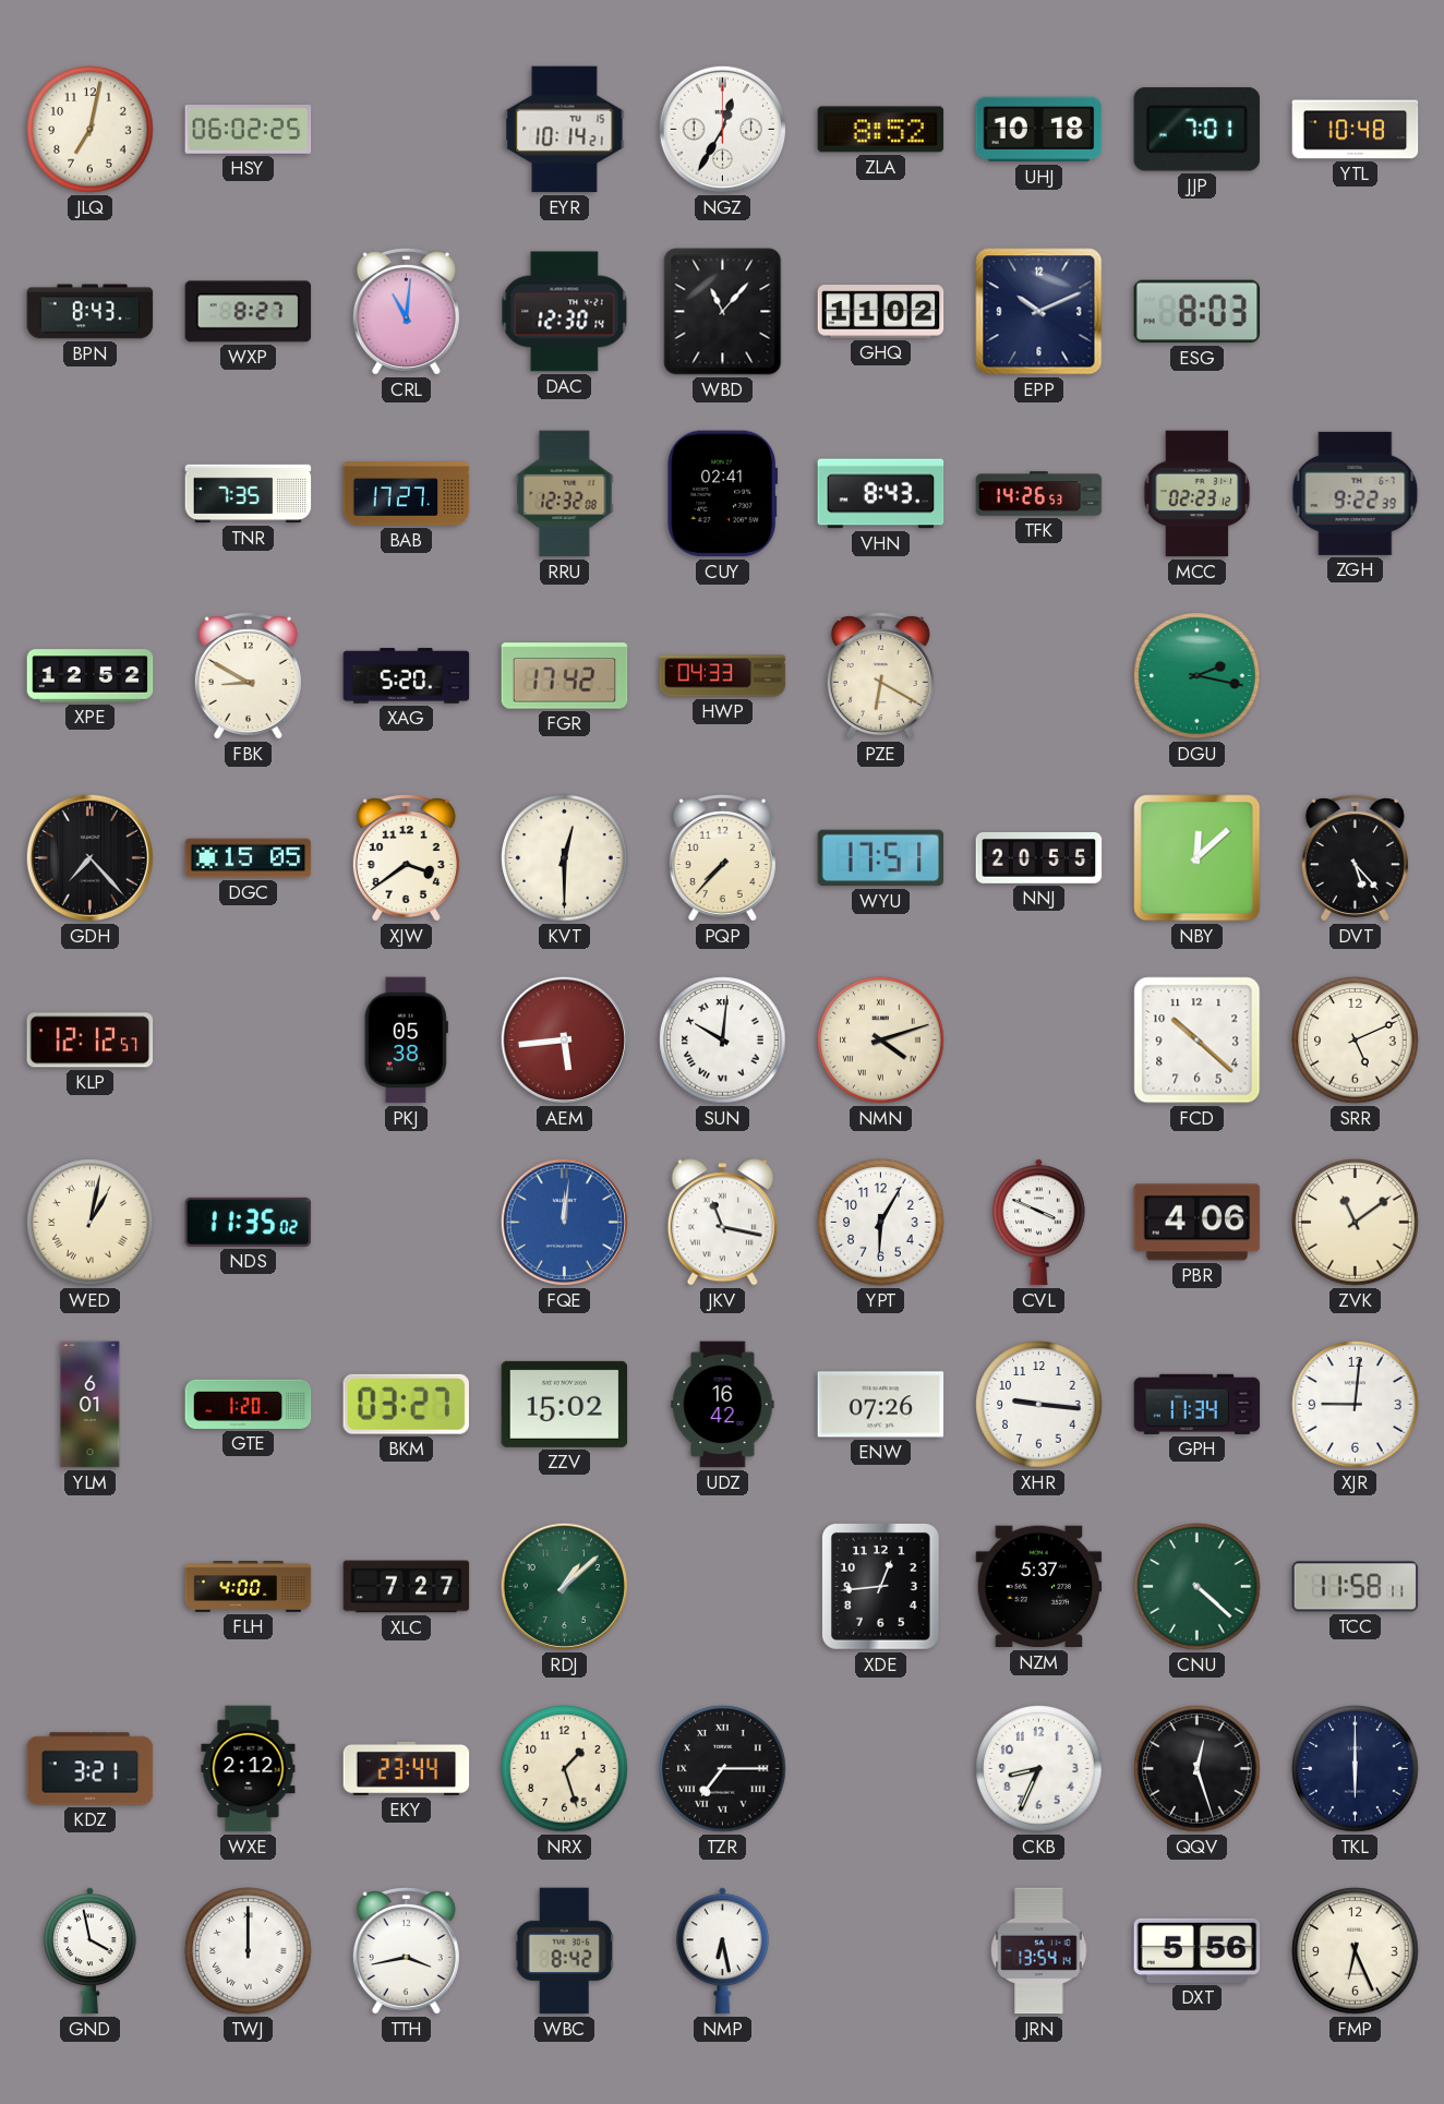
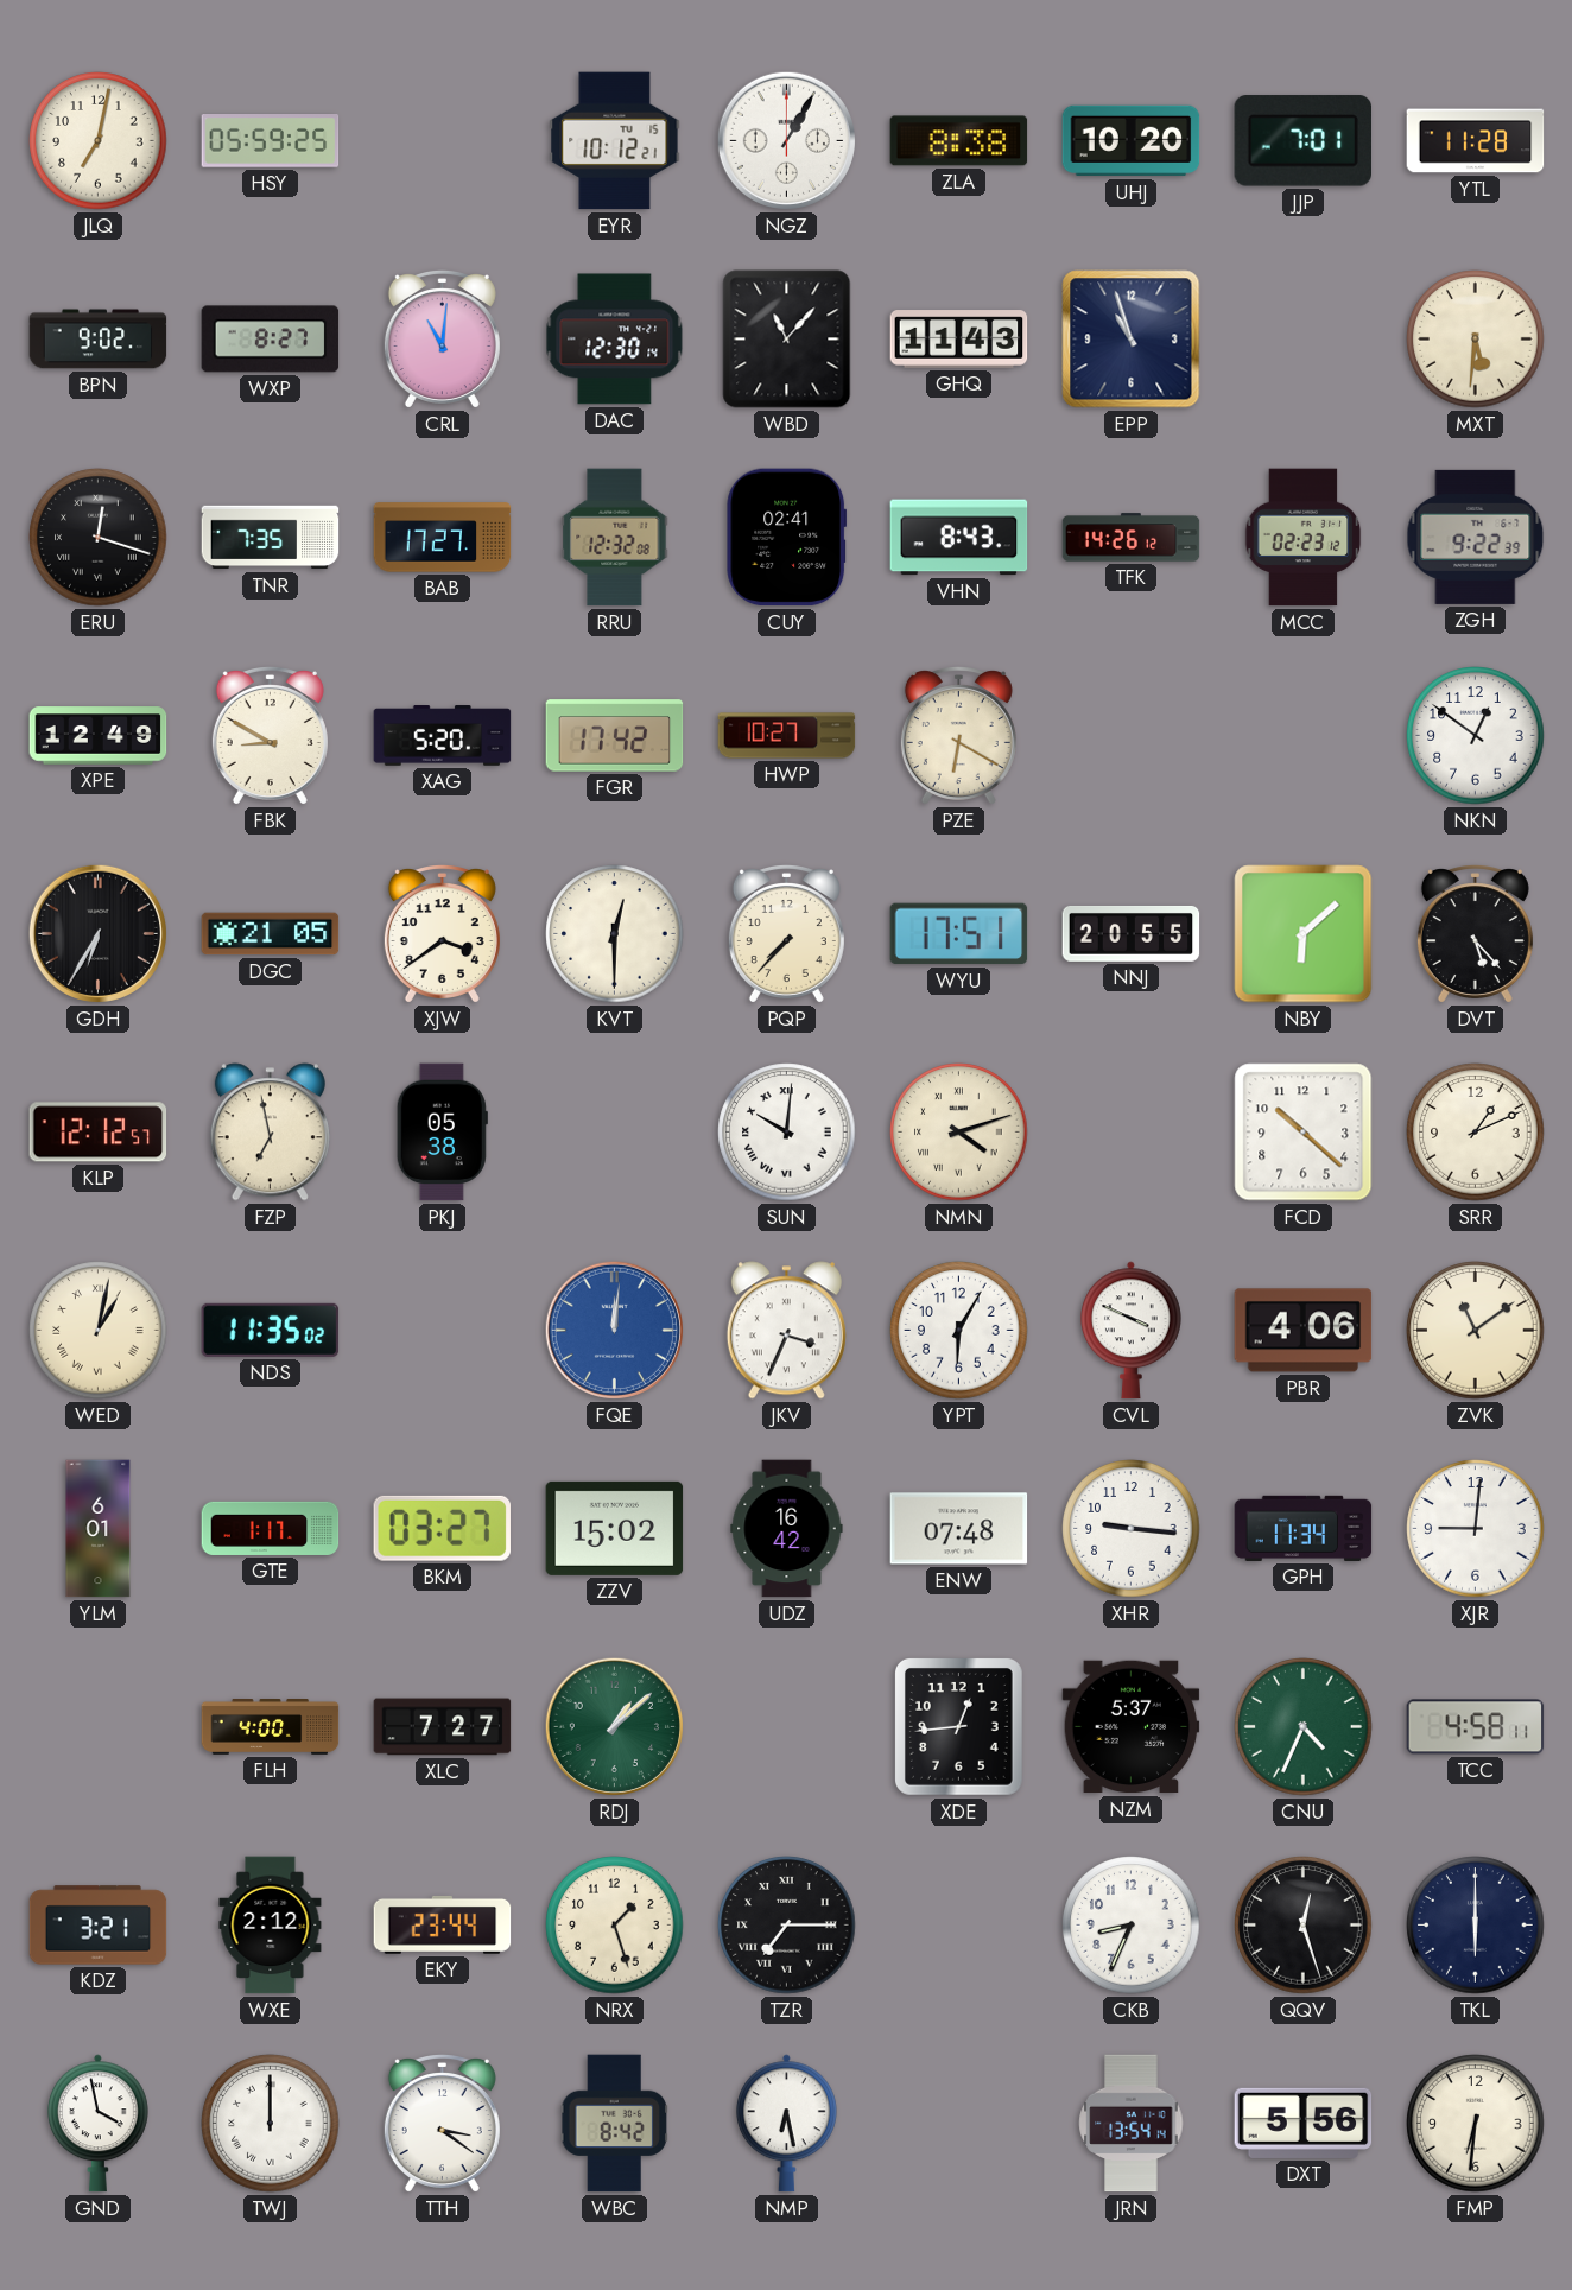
HSY: 06:02 -> 05:59
EYR: 10:14 -> 10:12
NGZ: 12:35 -> 1:05
ZLA: 8:52 -> 8:38
UHJ: 10:18 -> 10:20
YTL: 10:48 -> 11:28
BPN: 8:43 -> 9:02
GHQ: 11:02 -> 11:43
EPP: 10:11 -> 10:57
ESG: 8:03 -> none
MXT: none -> 5:31
ERU: none -> 12:18
TFK: 14:26:53 -> 14:26:12
XPE: 12:52 -> 12:49
HWP: 04:33 -> 10:27
DGU: 2:17 -> none
NKN: none -> 12:51
GDH: 7:23 -> 6:35
DGC: 15:05 -> 21:05
NBY: 12:08 -> 6:08
FZP: none -> 6:58
AEM: 5:44 -> none
SRR: 5:11 -> 1:11
JKV: 11:17 -> 3:34
GTE: 1:20 -> 1:17
ENW: 07:26 -> 07:48
CNU: 4:22 -> 4:34
TCC: 11:58 -> 4:58
TTH: 3:43 -> 3:21
FMP: 6:26 -> 6:31
